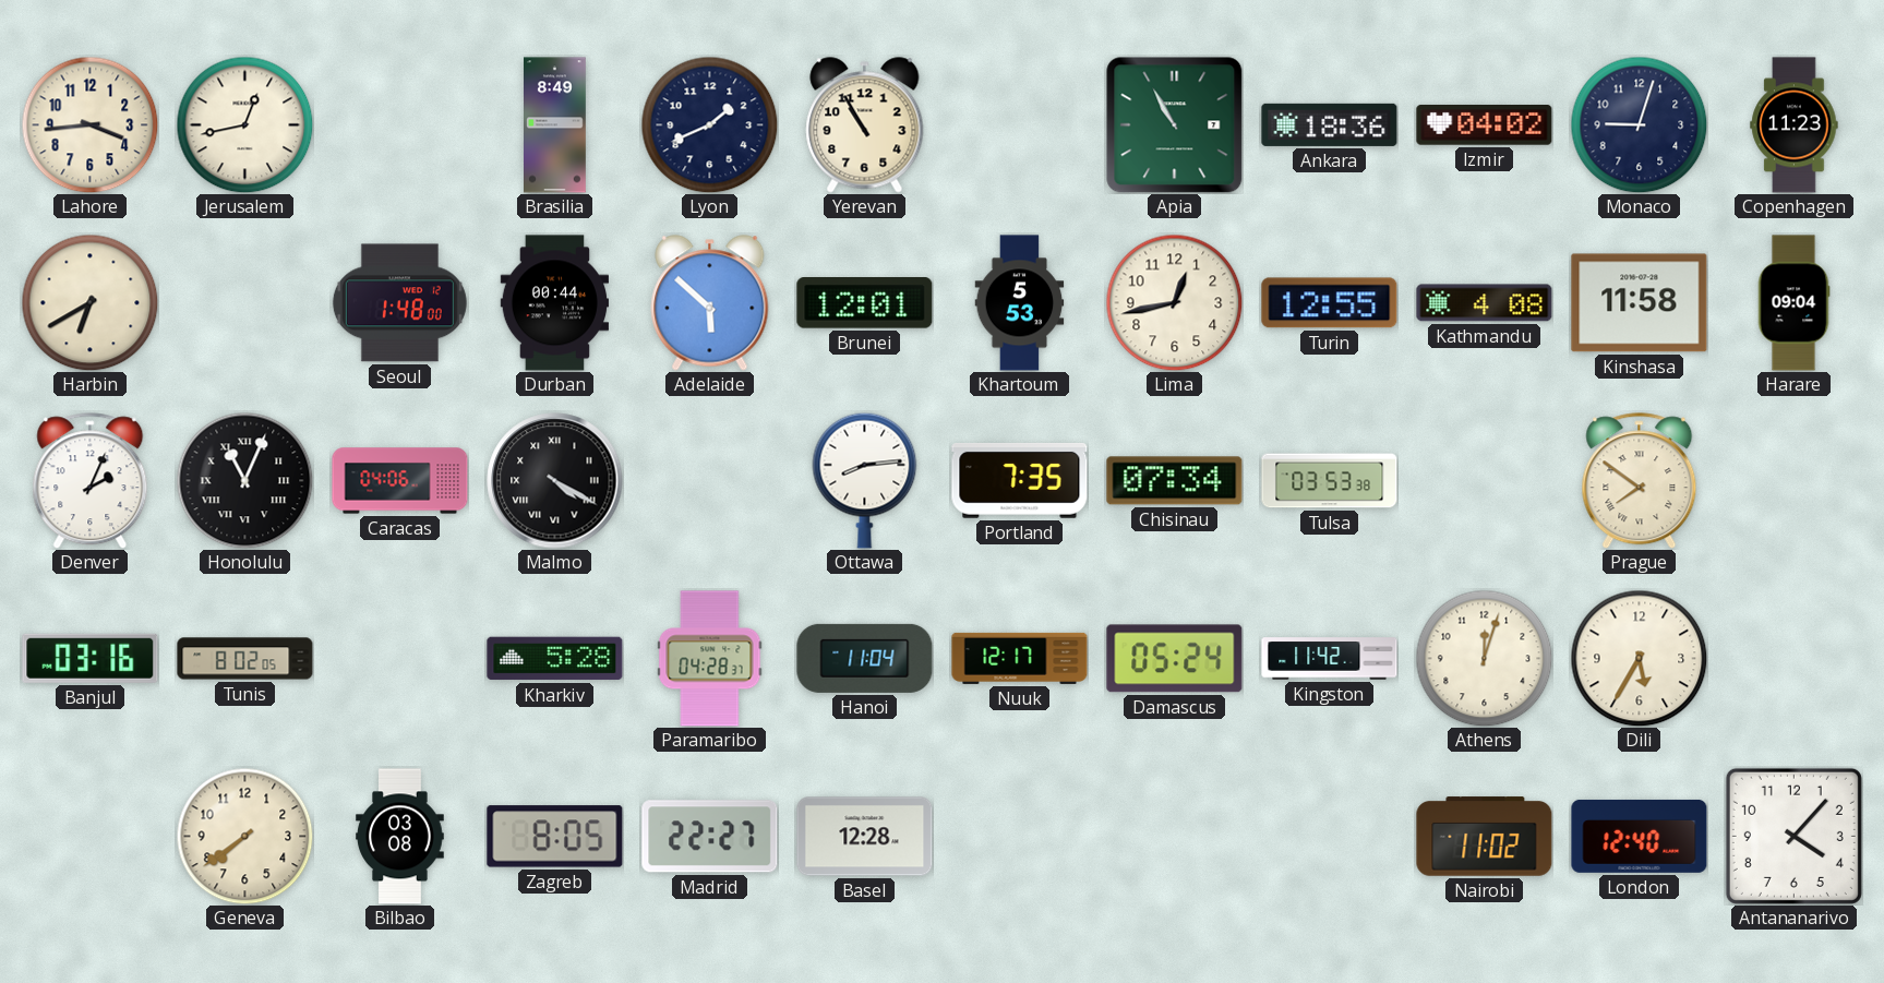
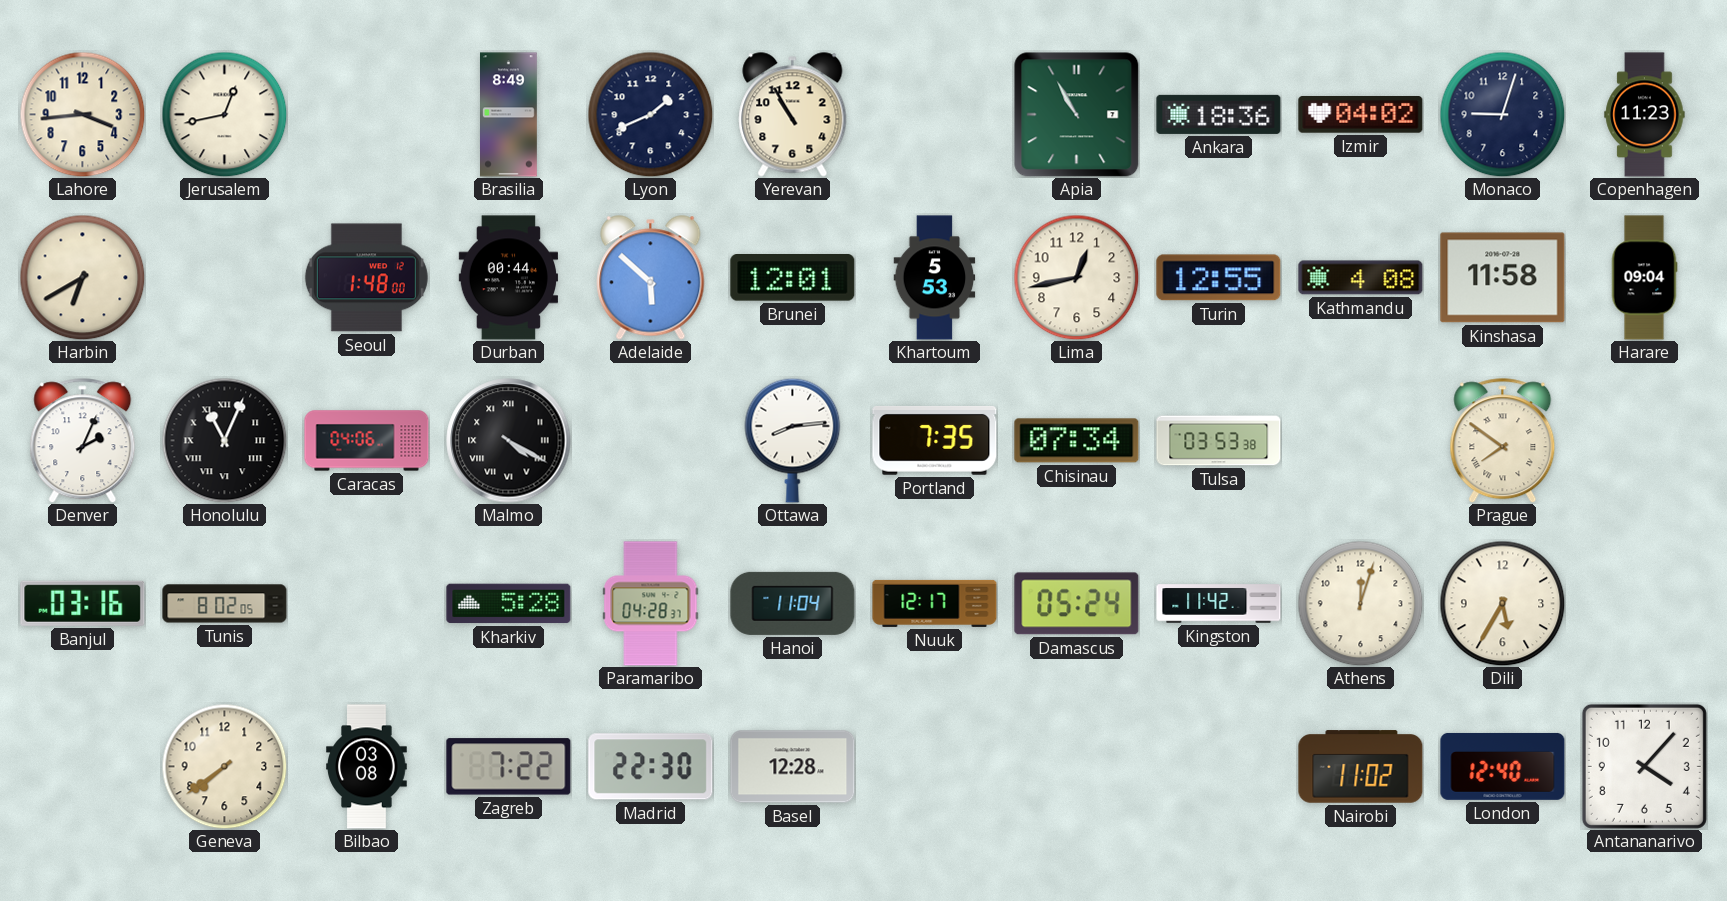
Zagreb: 8:05 -> 7:22
Madrid: 22:27 -> 22:30
